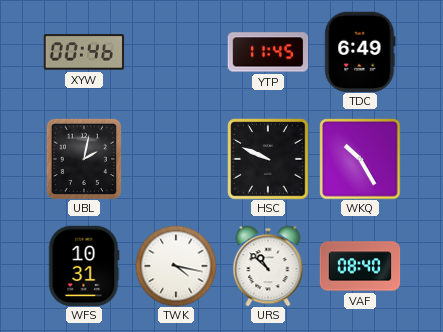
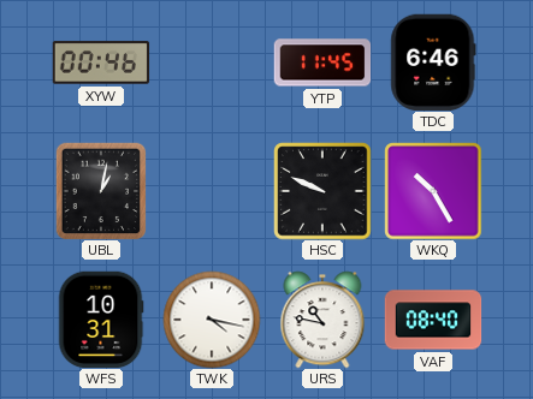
TDC: 6:49 -> 6:46
UBL: 2:02 -> 1:02
URS: 10:52 -> 10:47
